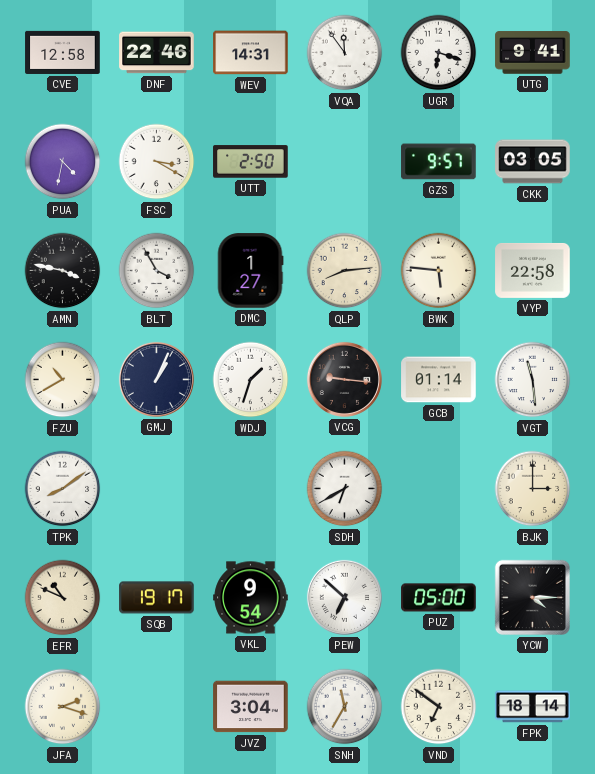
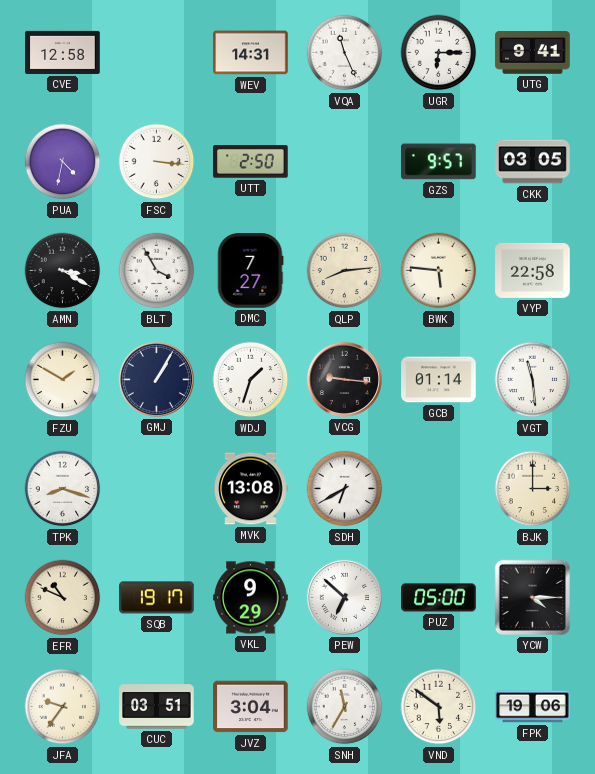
DNF: 22:46 -> none
VQA: 11:54 -> 11:26
UGR: 6:18 -> 6:15
FSC: 3:20 -> 3:16
AMN: 3:47 -> 3:20
DMC: 1:27 -> 7:27
FZU: 10:40 -> 1:50
GMJ: 1:04 -> 1:05
TPK: 8:09 -> 8:18
MVK: none -> 13:08
VKL: 9:54 -> 9:29
JFA: 2:18 -> 9:36
CUC: none -> 03:51
VND: 6:51 -> 5:51
FPK: 18:14 -> 19:06
